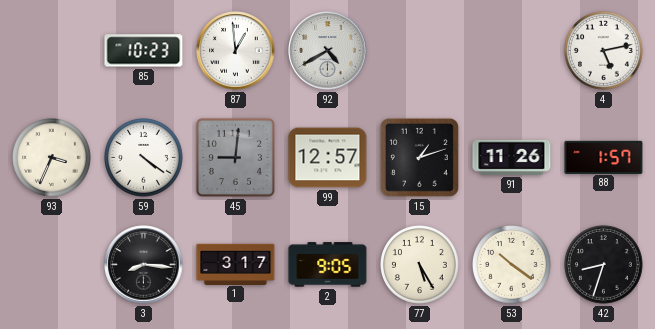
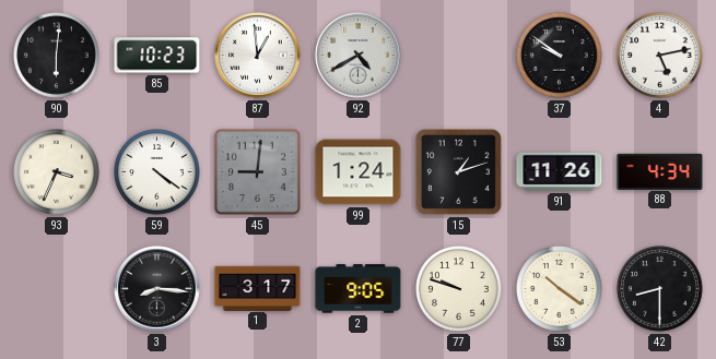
90: none -> 6:01
37: none -> 9:51
99: 12:57 -> 1:24
88: 1:57 -> 4:34
77: 5:25 -> 9:48
42: 8:33 -> 8:30
